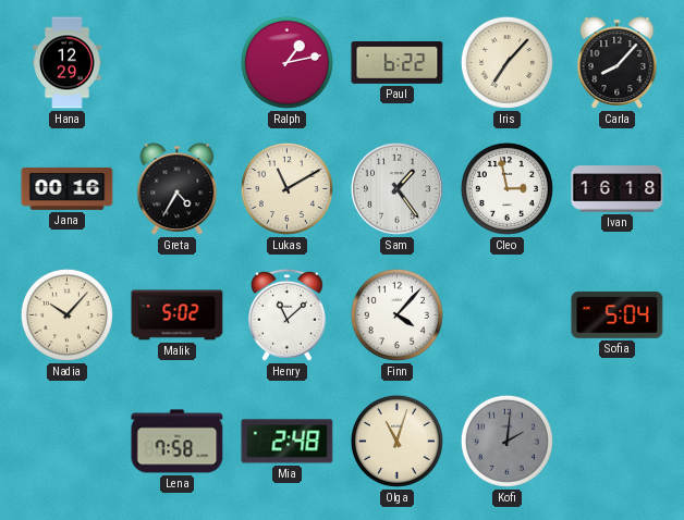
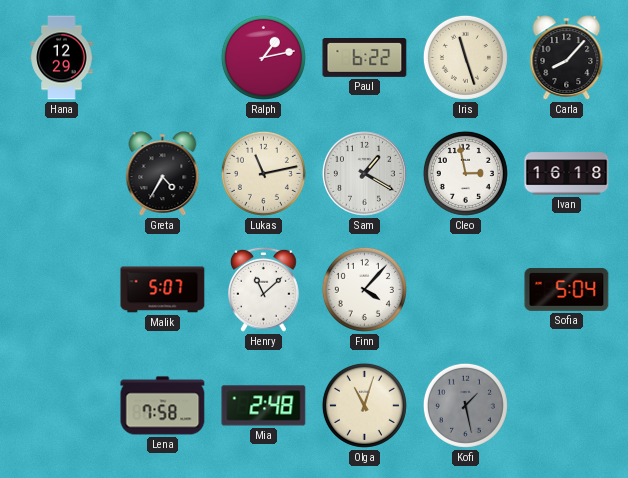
Iris: 7:07 -> 11:27
Jana: 00:16 -> none
Lukas: 11:10 -> 11:13
Sam: 1:24 -> 1:20
Nadia: 10:07 -> none
Malik: 5:02 -> 5:07
Kofi: 2:01 -> 1:28
